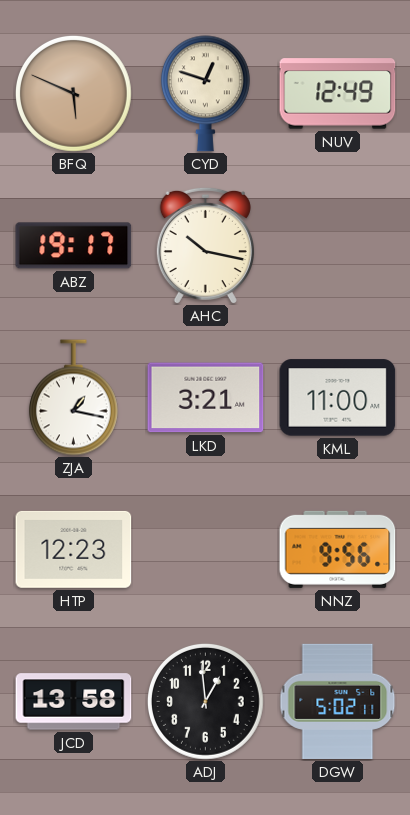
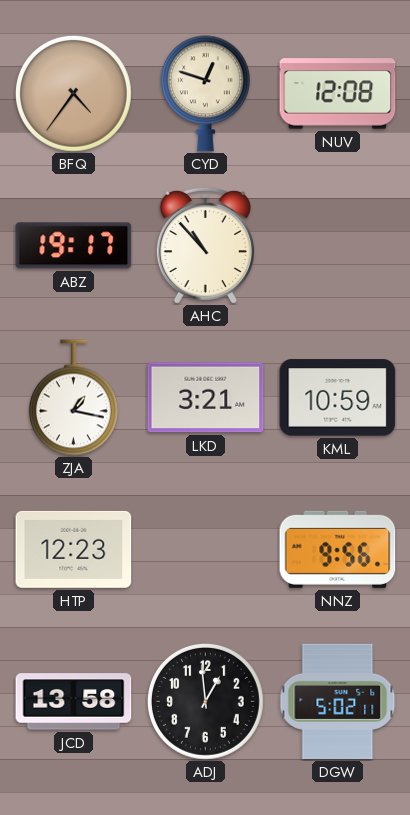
BFQ: 5:49 -> 4:36
NUV: 12:49 -> 12:08
AHC: 10:17 -> 10:53
KML: 11:00 -> 10:59
